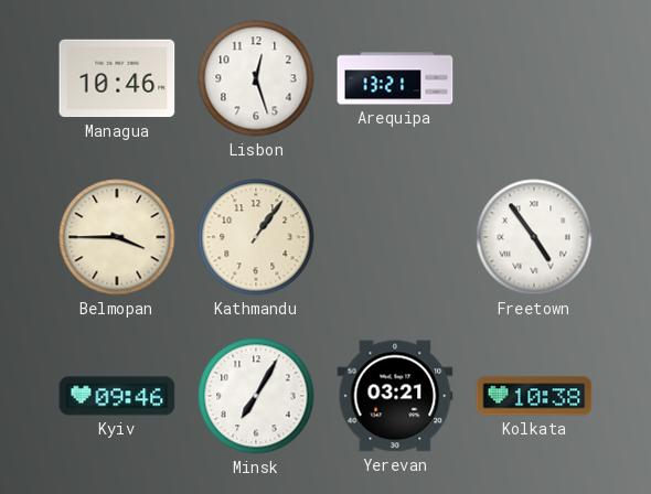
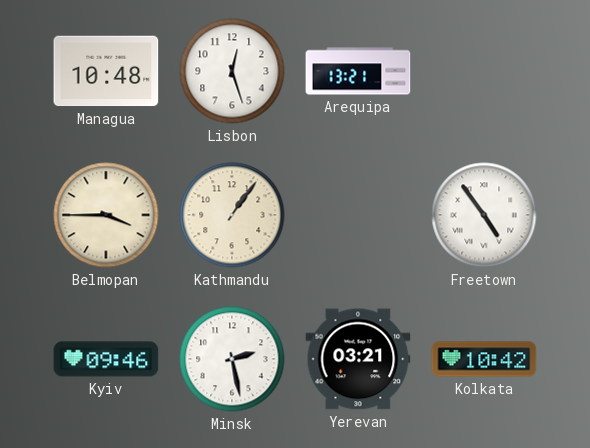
Managua: 10:46 -> 10:48
Minsk: 7:05 -> 2:28
Kolkata: 10:38 -> 10:42
